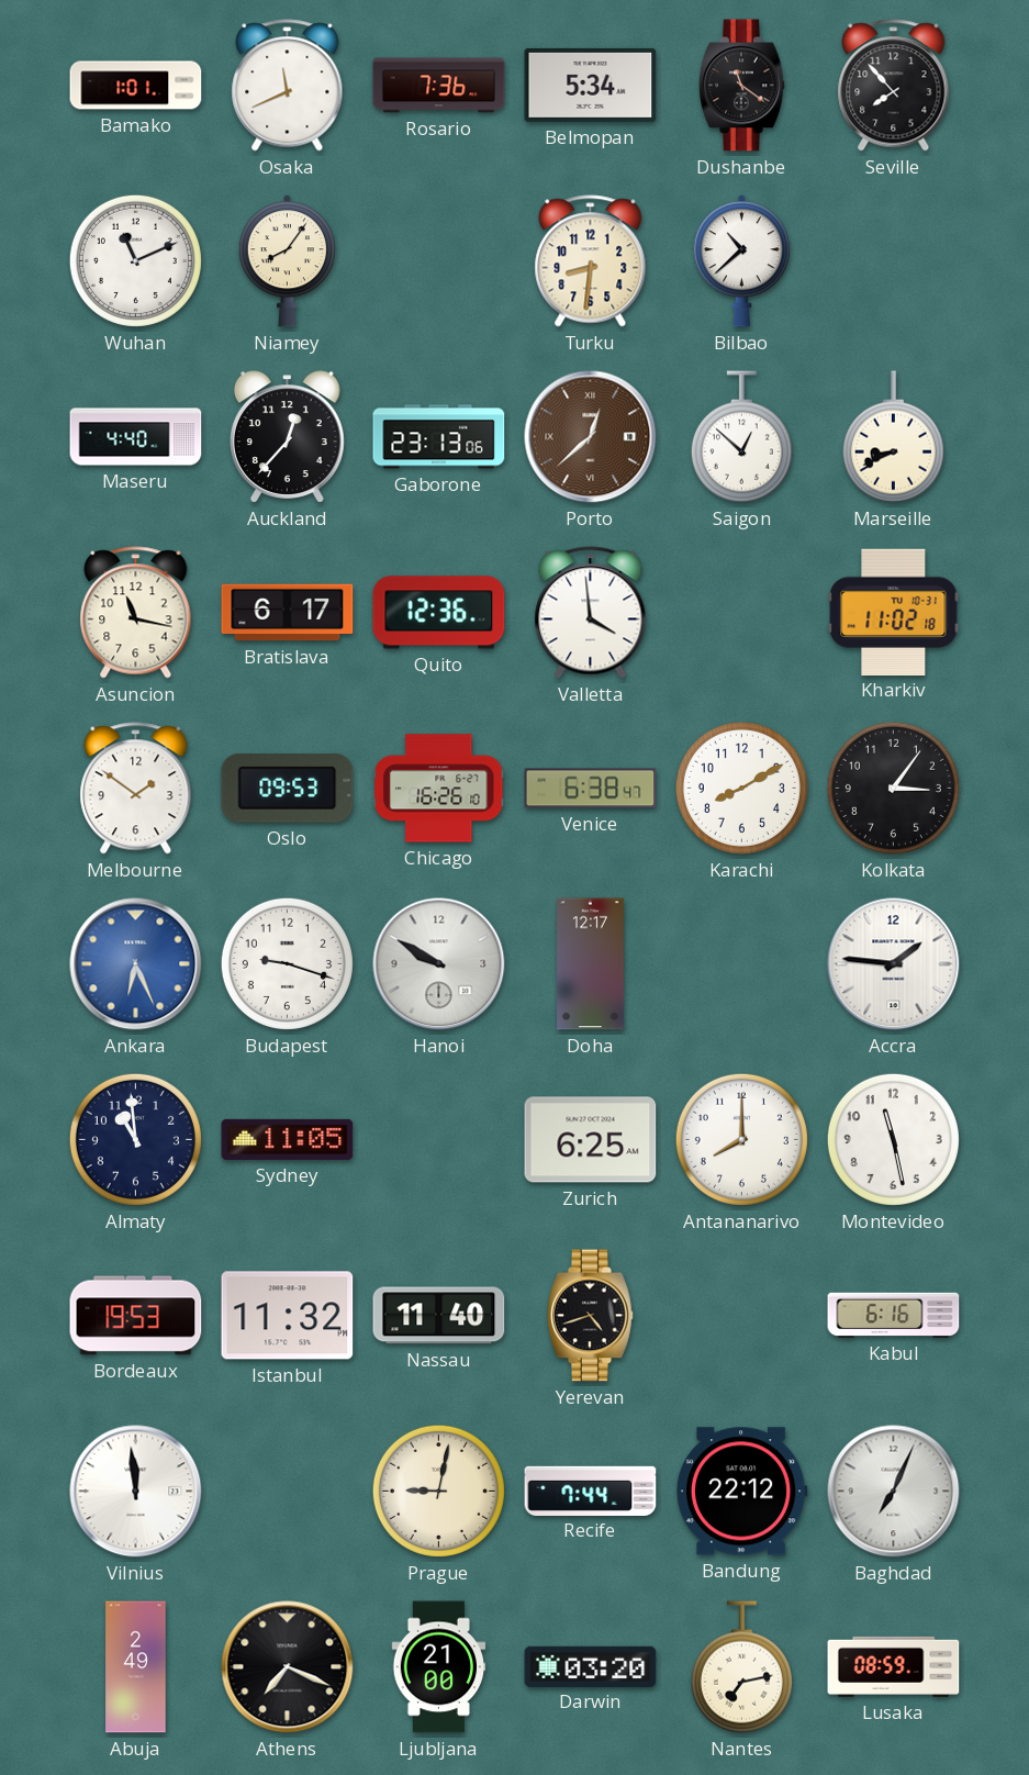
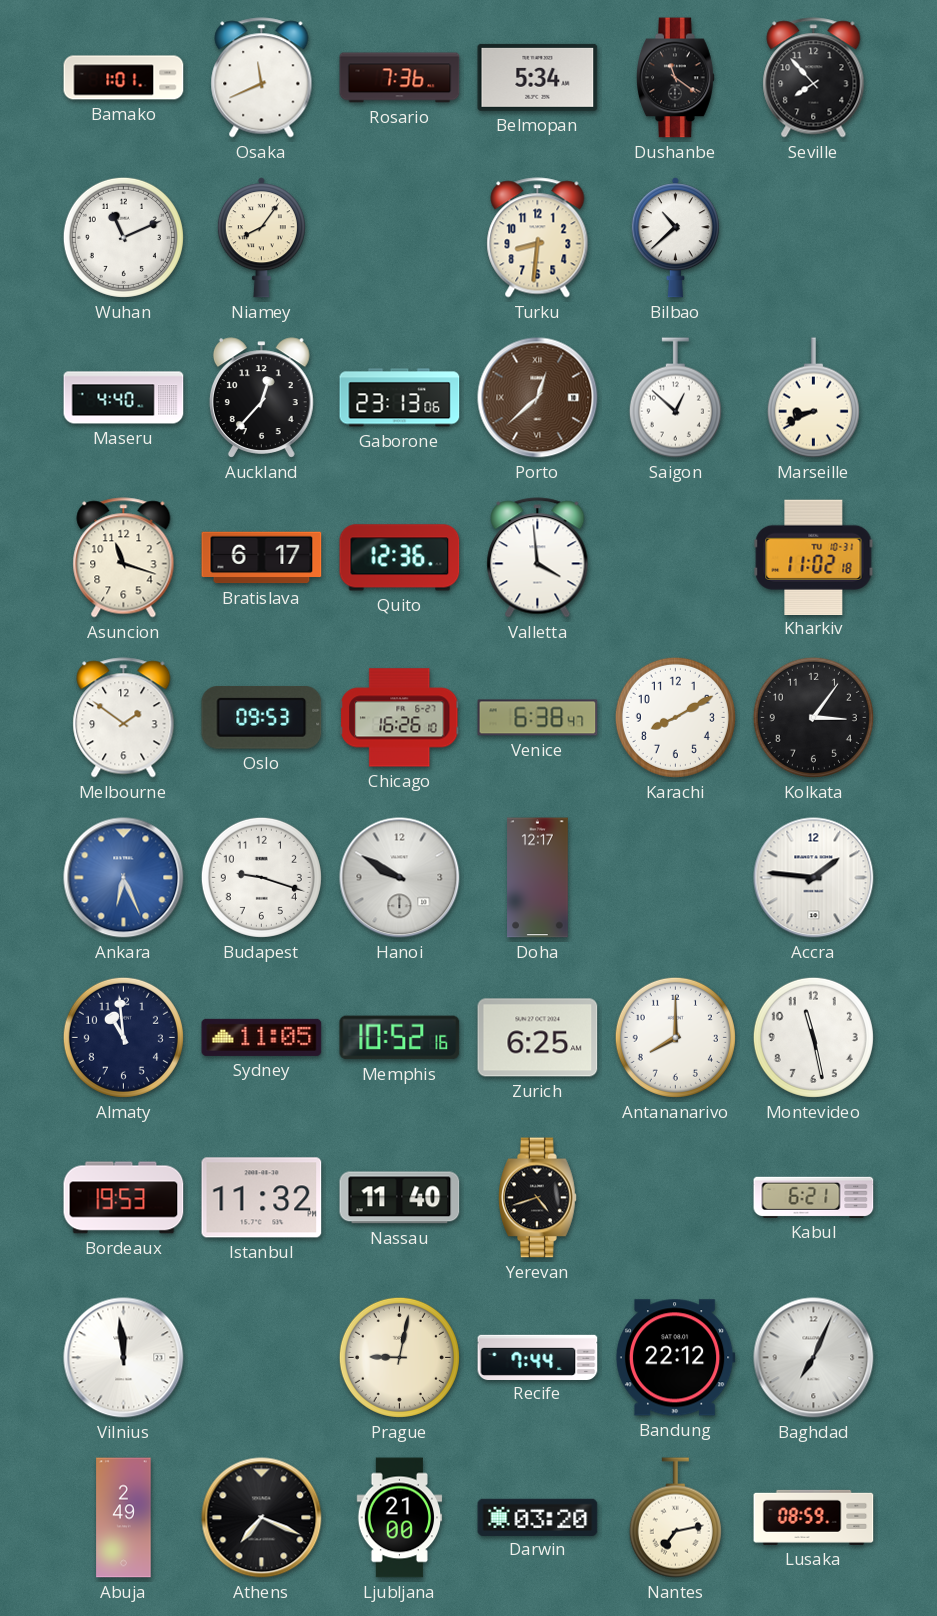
Asuncion: 11:17 -> 11:18
Memphis: none -> 10:52
Kabul: 6:16 -> 6:21
